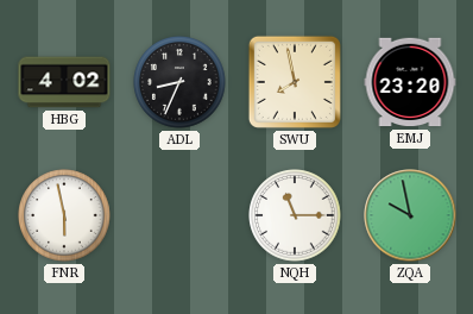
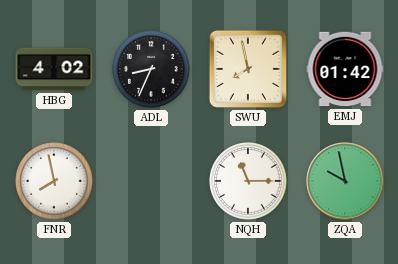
EMJ: 23:20 -> 01:42
FNR: 5:58 -> 7:58
